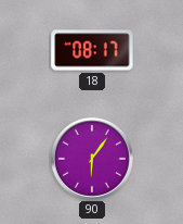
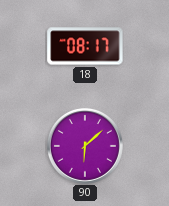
90: 6:06 -> 6:08
